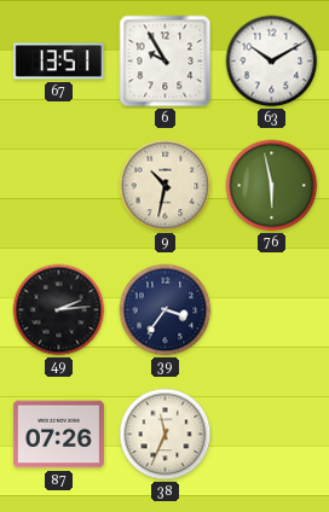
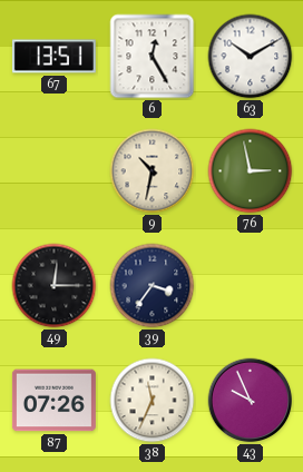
6: 9:55 -> 12:25
76: 5:58 -> 2:58
49: 2:14 -> 12:15
43: none -> 9:56
